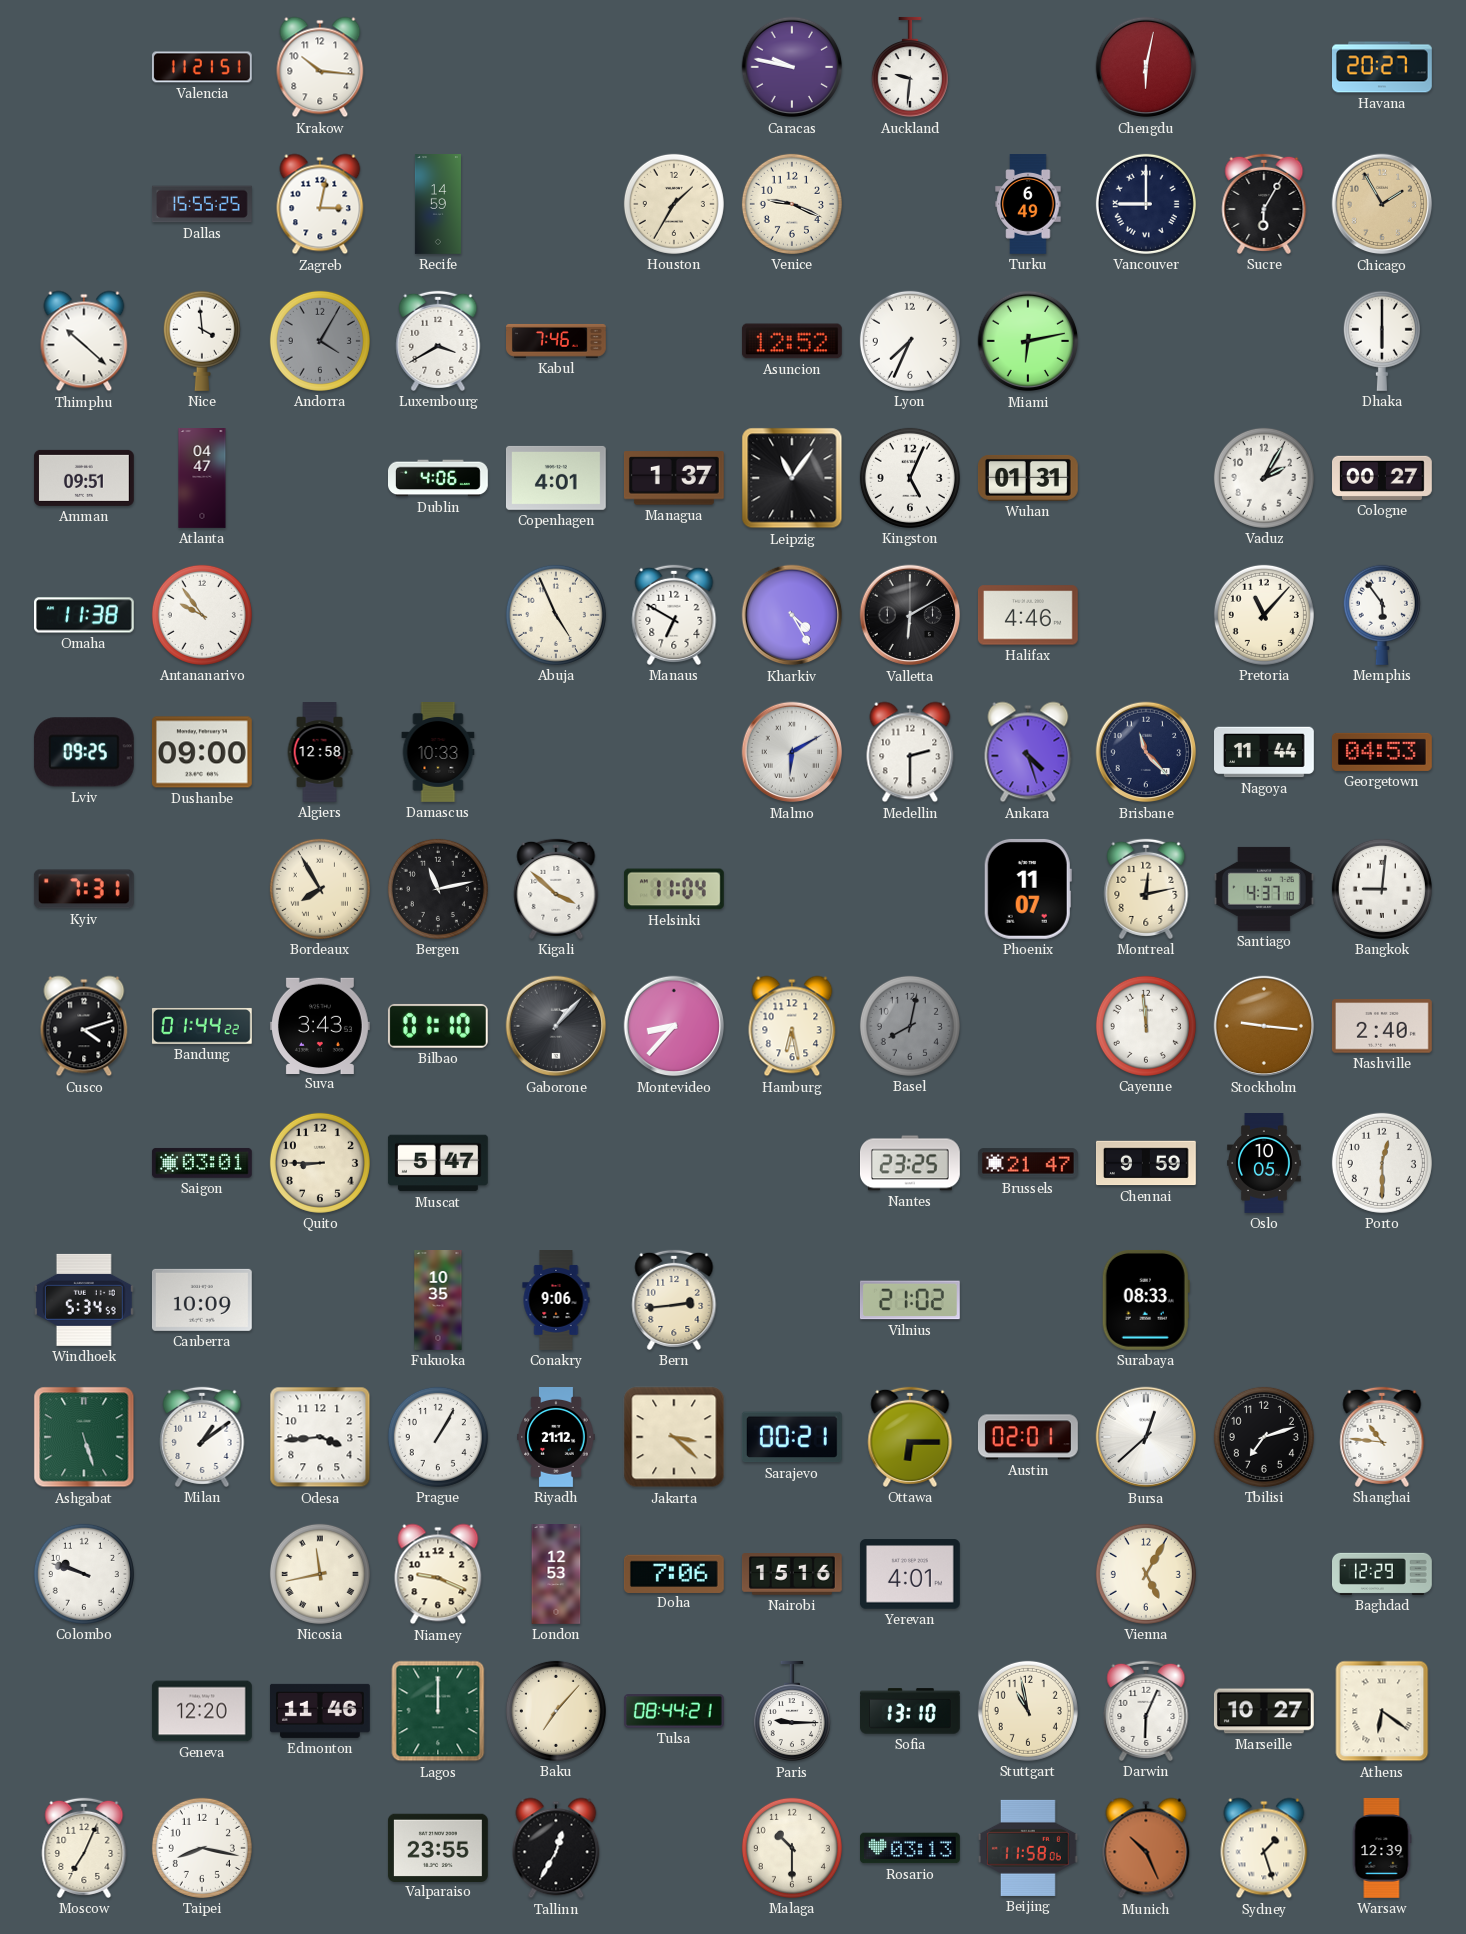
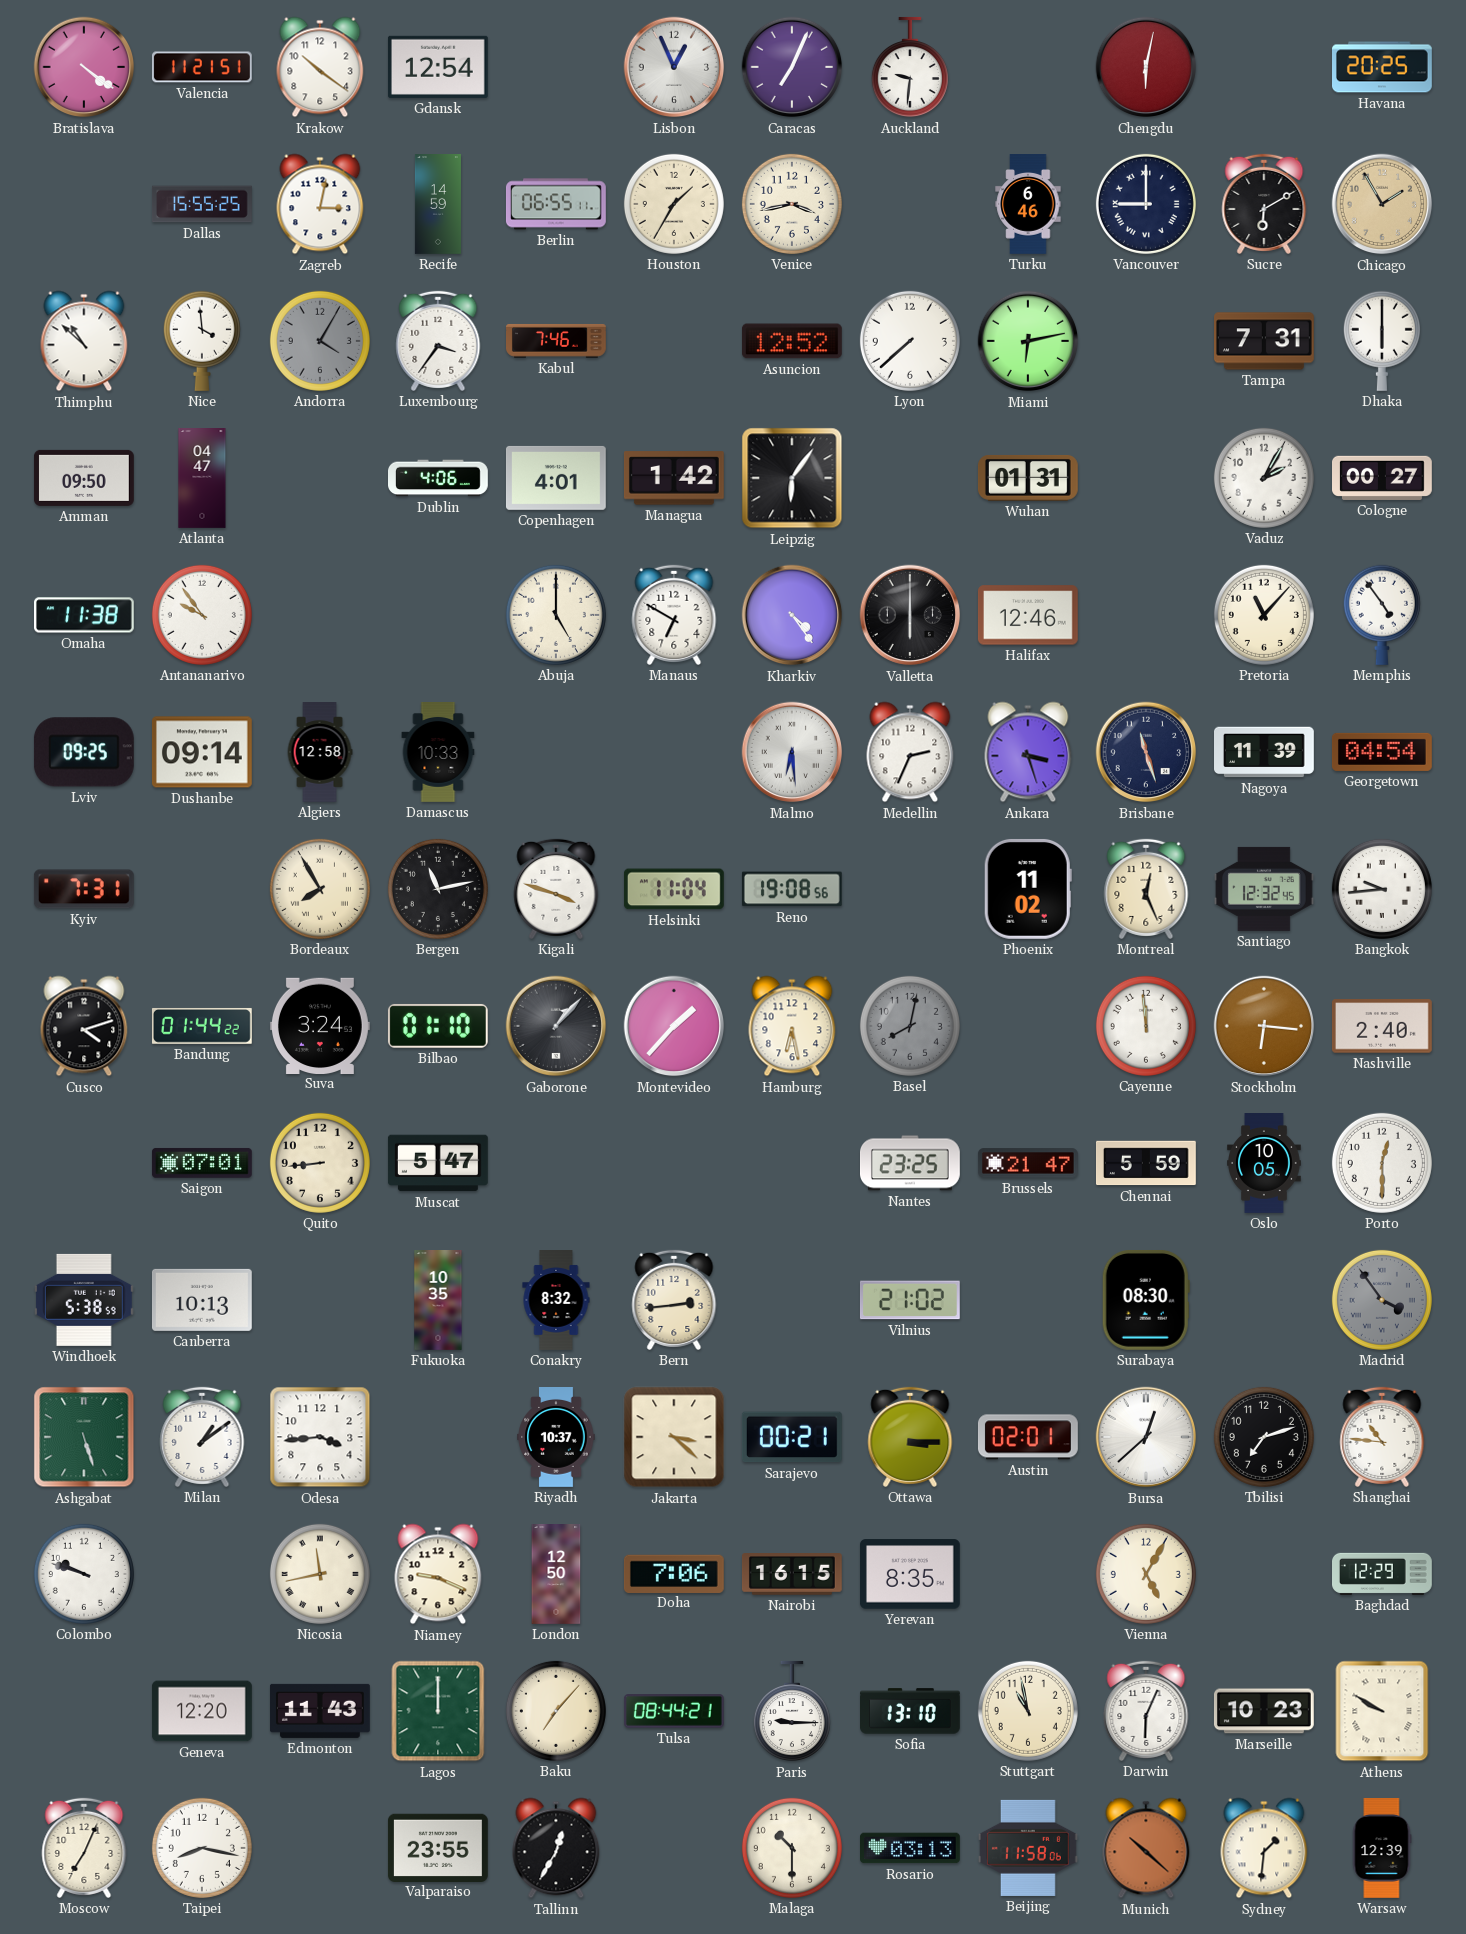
Bratislava: none -> 4:21
Krakow: 10:16 -> 10:21
Gdansk: none -> 12:54
Lisbon: none -> 12:56
Caracas: 9:47 -> 7:04
Havana: 20:27 -> 20:25
Berlin: none -> 06:55
Venice: 9:19 -> 3:43
Turku: 6:49 -> 6:46
Sucre: 6:05 -> 6:10
Thimphu: 10:22 -> 10:52
Luxembourg: 3:40 -> 3:36
Lyon: 7:34 -> 7:38
Tampa: none -> 7:31
Amman: 09:51 -> 09:50
Managua: 1:37 -> 1:42
Leipzig: 11:06 -> 6:06
Kingston: 5:04 -> none
Abuja: 4:56 -> 5:00
Kharkiv: 4:25 -> 4:24
Valletta: 6:10 -> 6:00
Halifax: 4:46 -> 12:46
Memphis: 5:54 -> 4:54
Dushanbe: 09:00 -> 09:14
Malmo: 6:10 -> 6:29
Medellin: 2:30 -> 2:34
Ankara: 4:27 -> 3:27
Brisbane: 11:23 -> 11:27
Nagoya: 11:44 -> 11:39
Georgetown: 04:53 -> 04:54
Kigali: 3:52 -> 3:48
Reno: none -> 19:08
Phoenix: 11:07 -> 11:02
Montreal: 12:13 -> 12:26
Santiago: 4:37 -> 12:32
Bangkok: 9:01 -> 9:44
Suva: 3:43 -> 3:24
Montevideo: 8:37 -> 1:37
Stockholm: 9:16 -> 6:16
Saigon: 03:01 -> 07:01
Quito: 8:45 -> 8:44
Chennai: 9:59 -> 5:59
Windhoek: 5:34 -> 5:38
Canberra: 10:09 -> 10:13
Conakry: 9:06 -> 8:32
Surabaya: 08:33 -> 08:30
Madrid: none -> 3:54
Prague: 1:05 -> none
Riyadh: 21:12 -> 10:37
Ottawa: 6:15 -> 3:15
London: 12:53 -> 12:50
Nairobi: 15:16 -> 16:15
Yerevan: 4:01 -> 8:35
Edmonton: 11:46 -> 11:43
Marseille: 10:27 -> 10:23
Athens: 6:21 -> 9:50
Munich: 10:26 -> 10:22
Sydney: 1:27 -> 1:31
